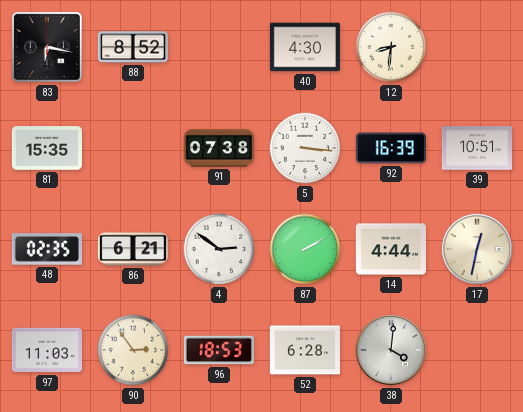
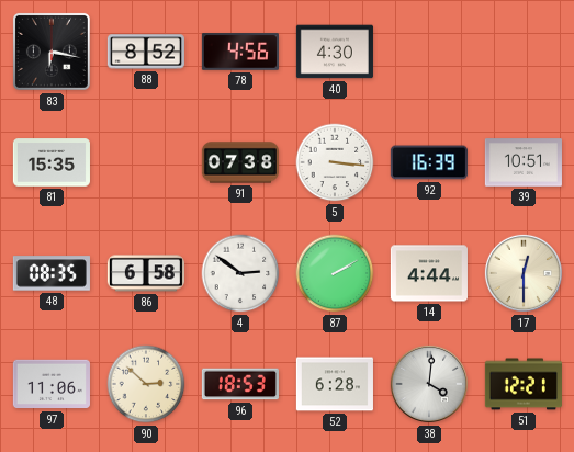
78: none -> 4:56
12: 8:31 -> none
48: 02:35 -> 08:35
86: 6:21 -> 6:58
17: 12:32 -> 12:30
97: 11:03 -> 11:06
90: 2:54 -> 2:52
51: none -> 12:21
